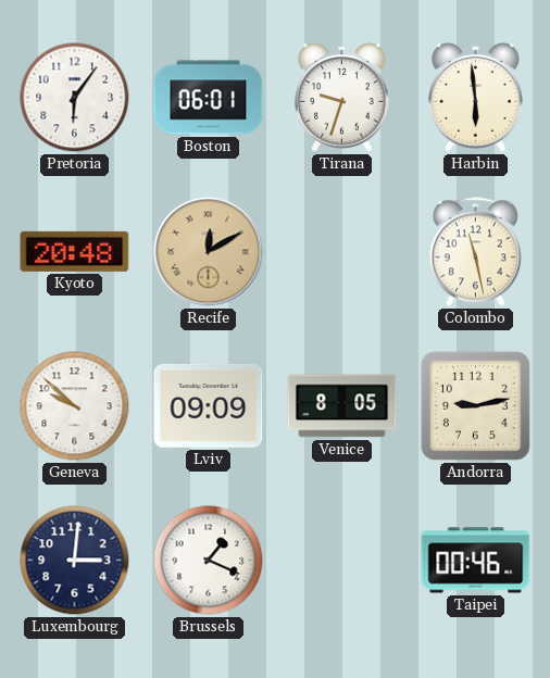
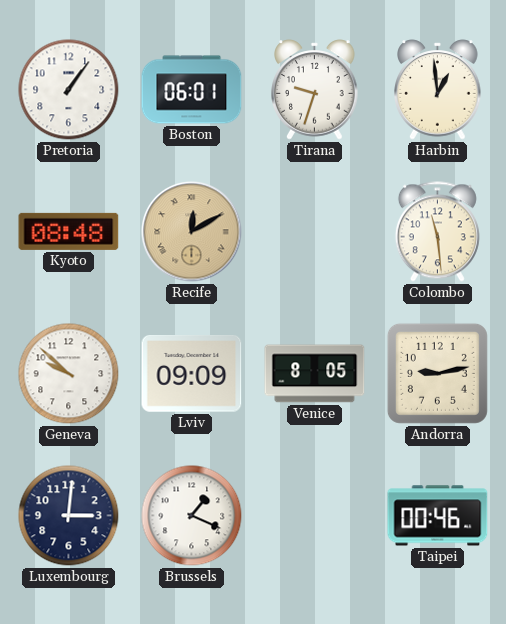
Pretoria: 6:06 -> 1:06
Harbin: 5:59 -> 12:59
Kyoto: 20:48 -> 08:48
Colombo: 11:28 -> 11:29
